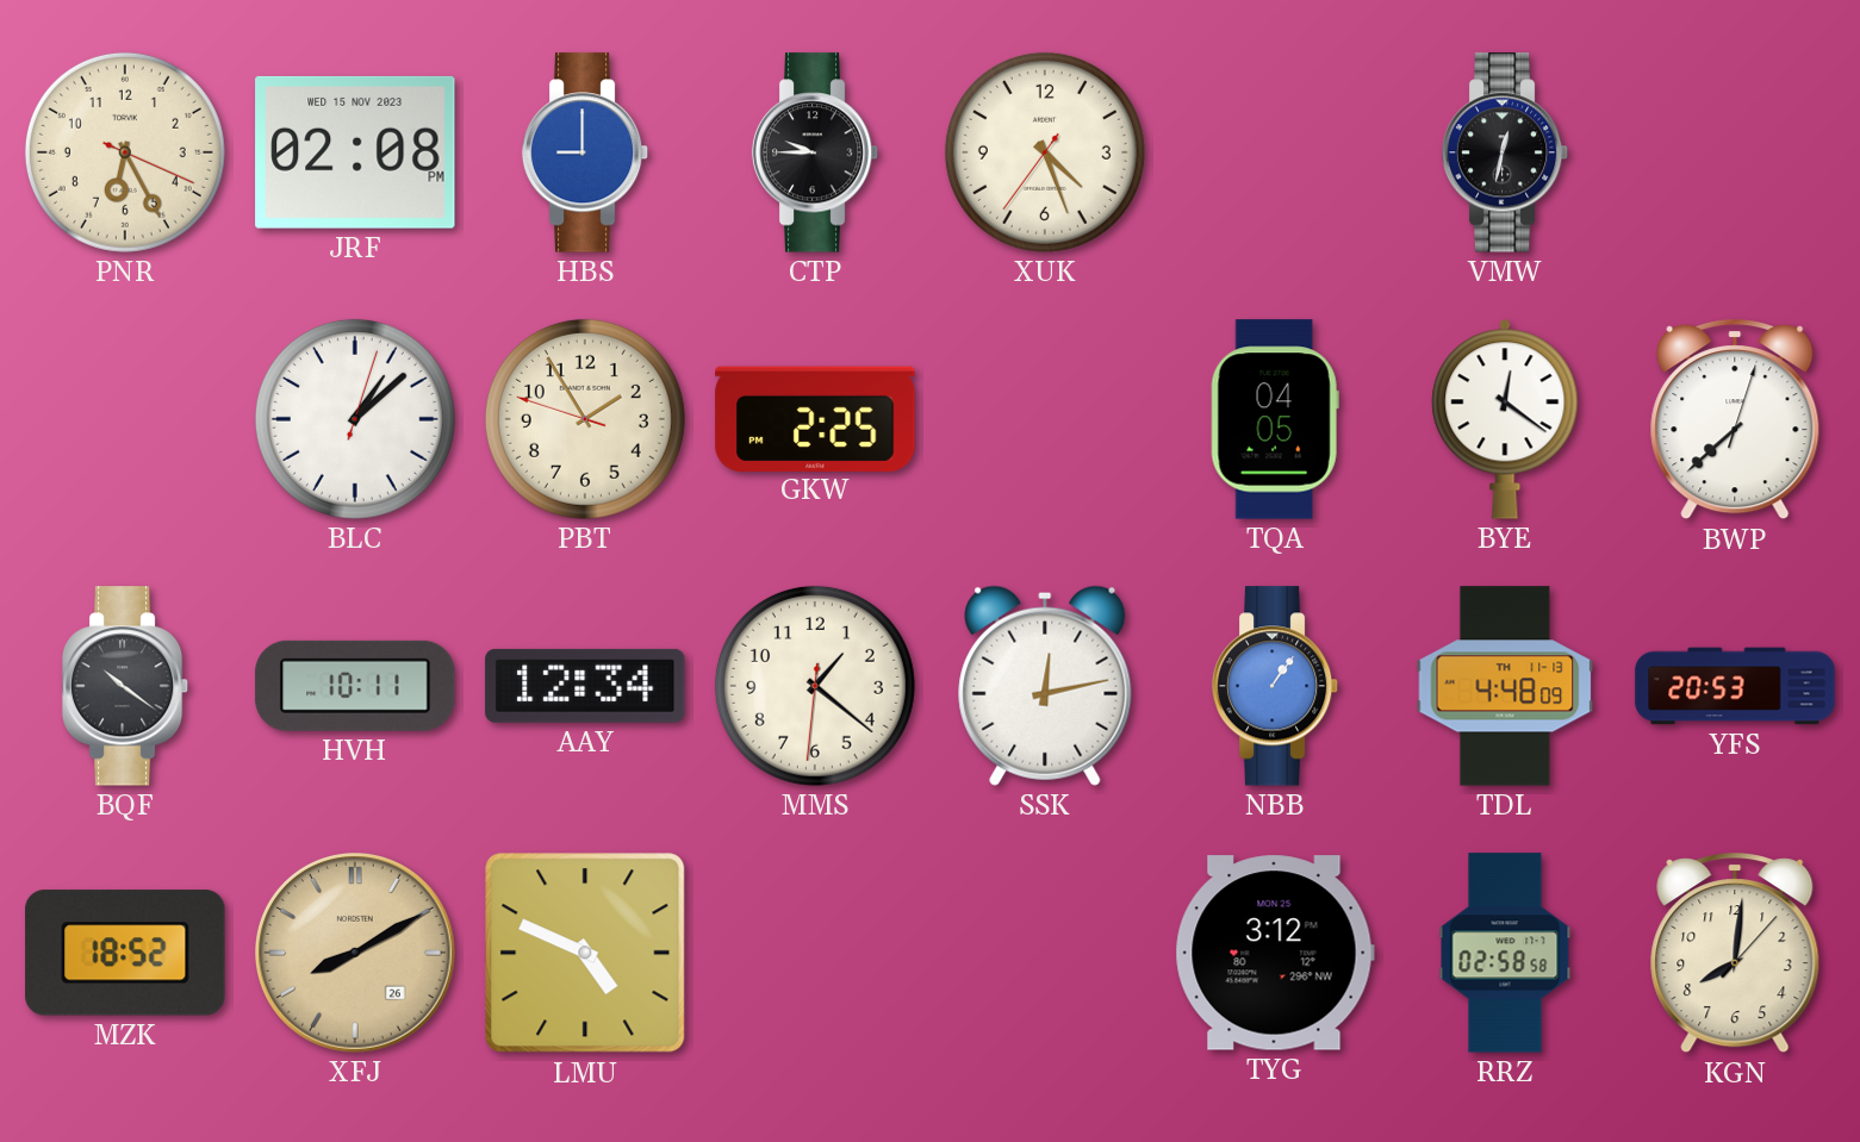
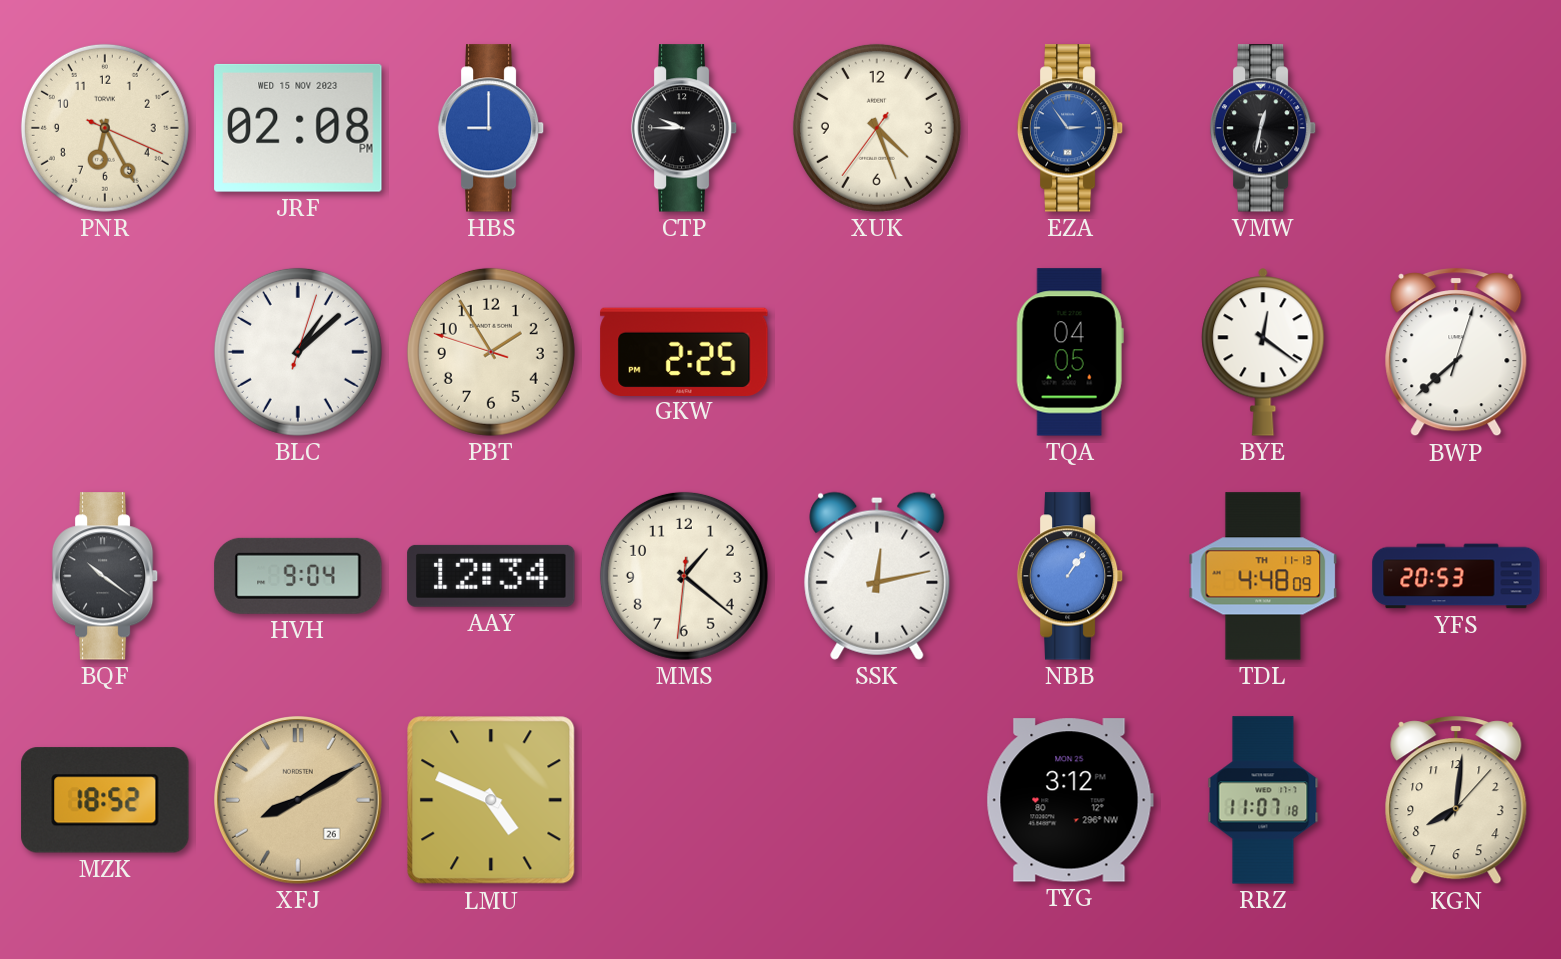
EZA: none -> 2:54
HVH: 10:11 -> 9:04
RRZ: 02:58 -> 11:07
